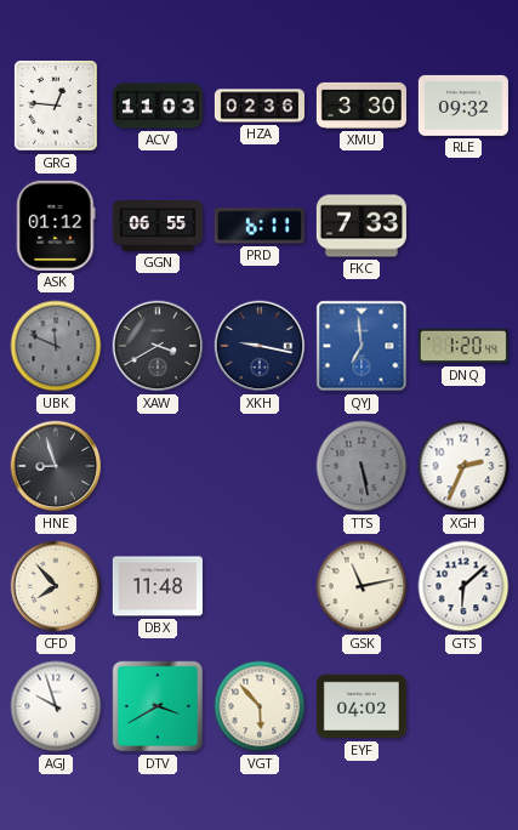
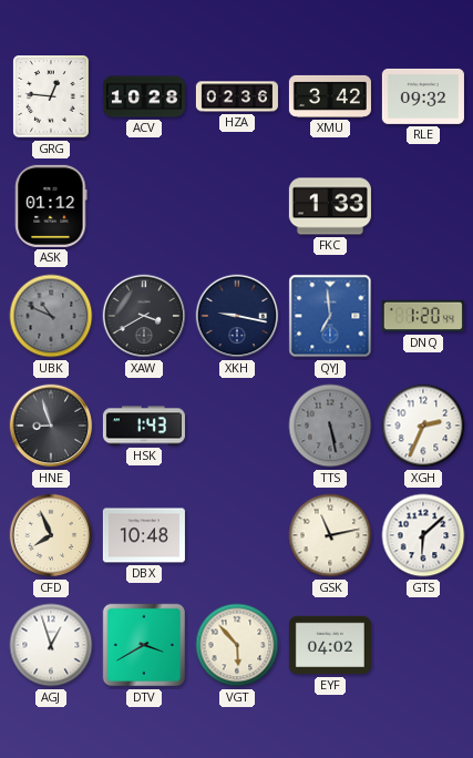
ACV: 11:03 -> 10:28
XMU: 3:30 -> 3:42
GGN: 06:55 -> none
PRD: 6:11 -> none
FKC: 7:33 -> 1:33
UBK: 11:49 -> 10:49
HSK: none -> 1:43
CFD: 7:53 -> 7:56
DBX: 11:48 -> 10:48
AGJ: 9:57 -> 12:57
